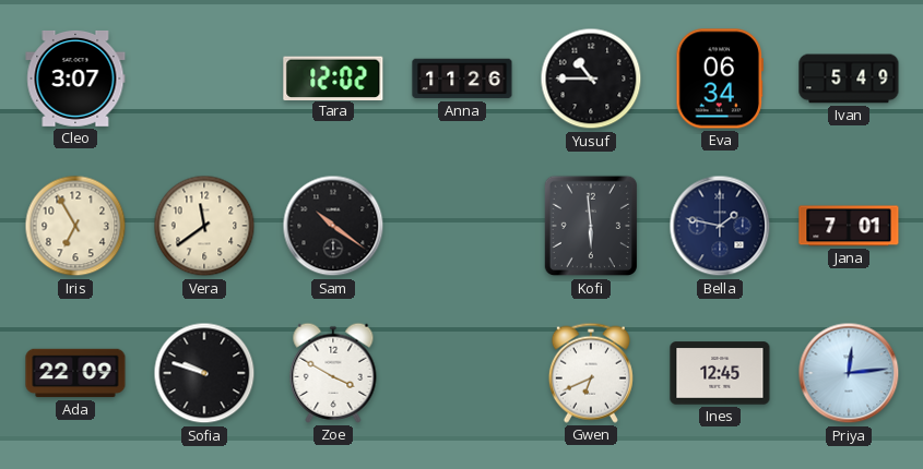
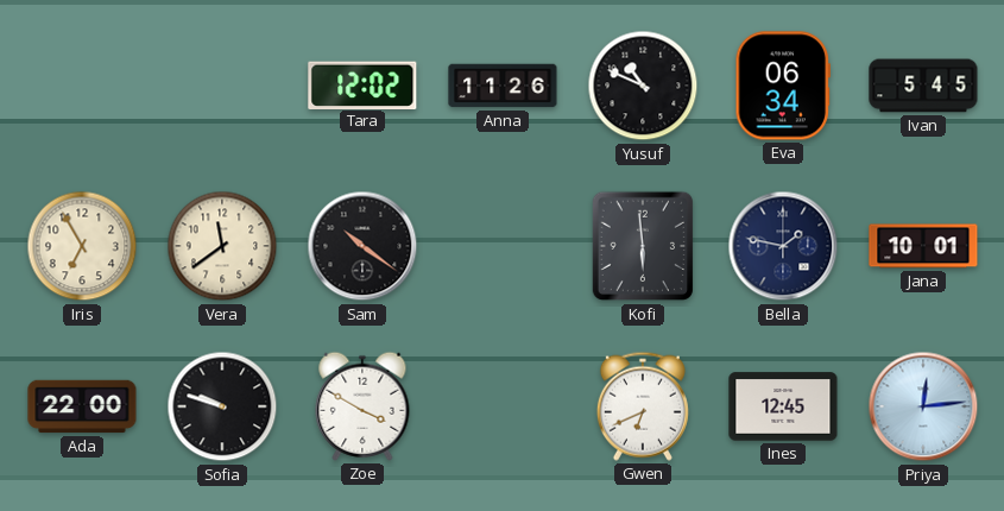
Cleo: 3:07 -> none
Yusuf: 10:45 -> 10:49
Ivan: 5:49 -> 5:45
Jana: 7:01 -> 10:01
Ada: 22:09 -> 22:00
